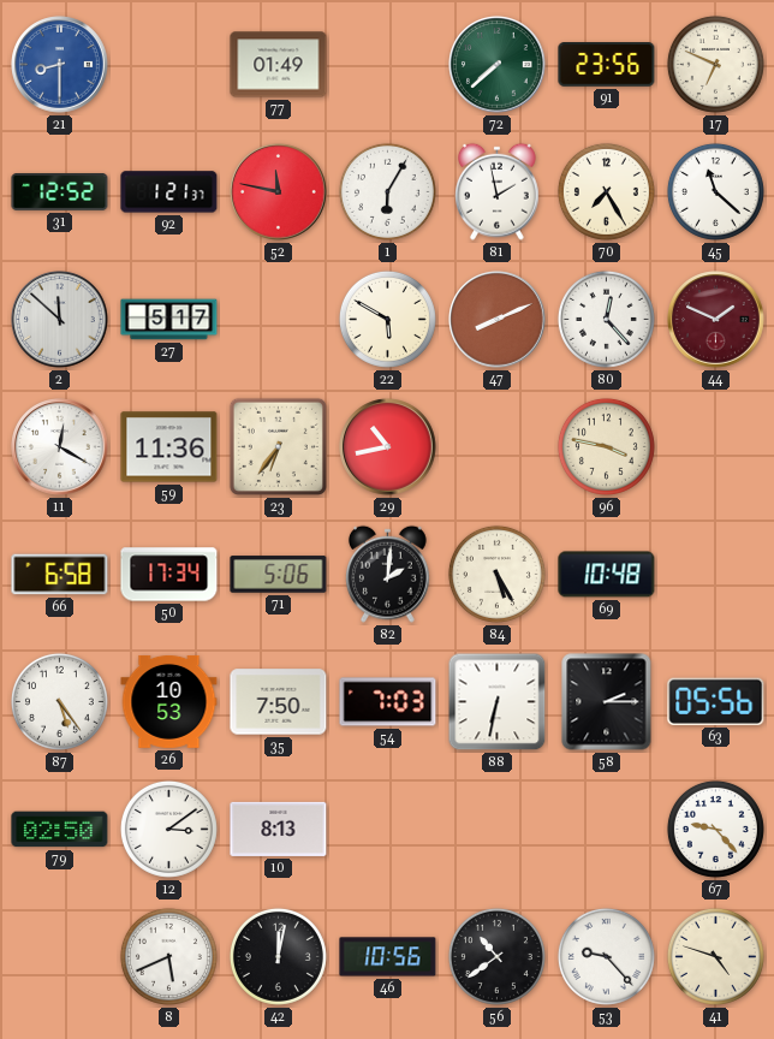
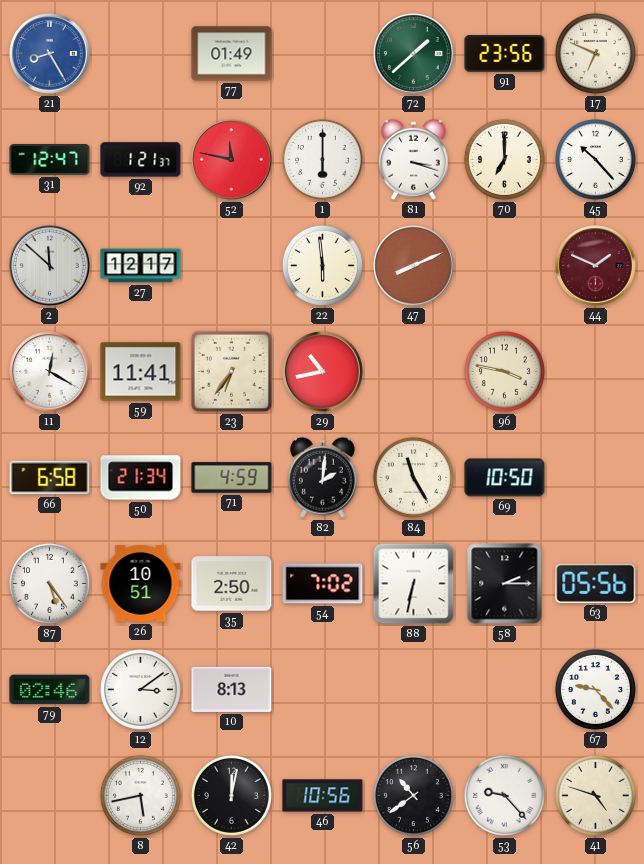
21: 8:30 -> 8:25
72: 7:38 -> 1:38
31: 12:52 -> 12:47
1: 6:05 -> 6:00
81: 1:58 -> 3:18
70: 7:25 -> 7:00
45: 11:22 -> 10:23
27: 5:17 -> 12:17
22: 5:50 -> 5:59
80: 12:23 -> none
59: 11:36 -> 11:41
50: 17:34 -> 21:34
71: 5:06 -> 4:59
84: 5:25 -> 11:25
69: 10:48 -> 10:50
26: 10:53 -> 10:51
35: 7:50 -> 2:50
54: 7:03 -> 7:02
79: 02:50 -> 02:46
8: 5:41 -> 5:43
